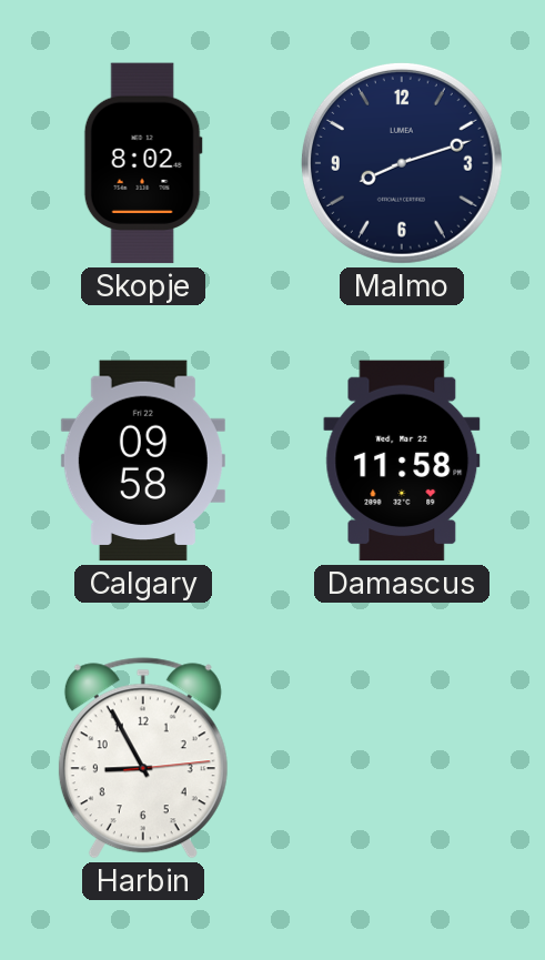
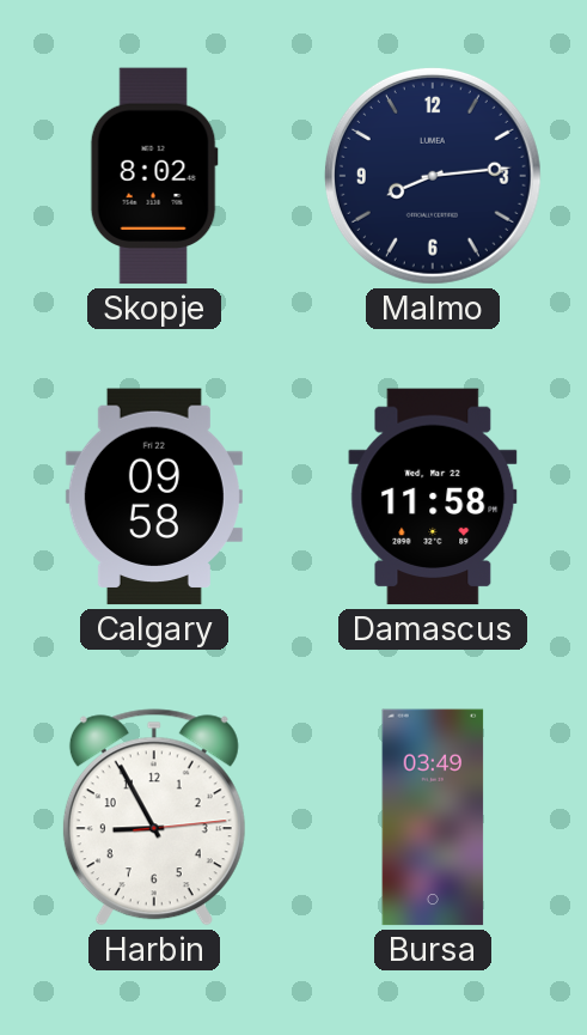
Malmo: 8:12 -> 8:14
Bursa: none -> 03:49
